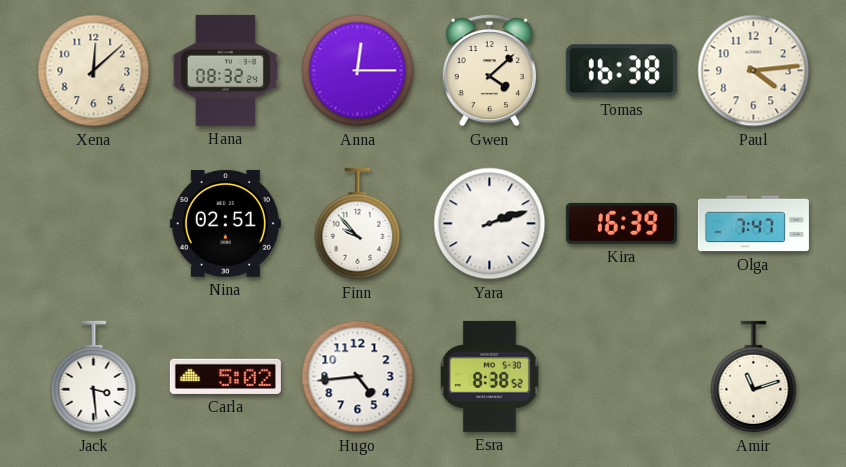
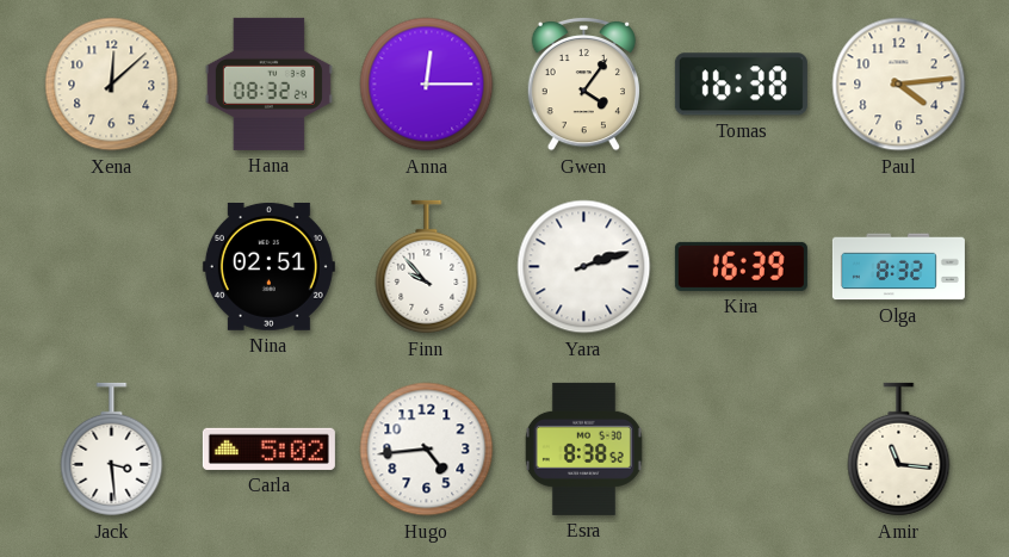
Gwen: 4:08 -> 4:06
Olga: 7:47 -> 8:32
Amir: 11:12 -> 11:16
